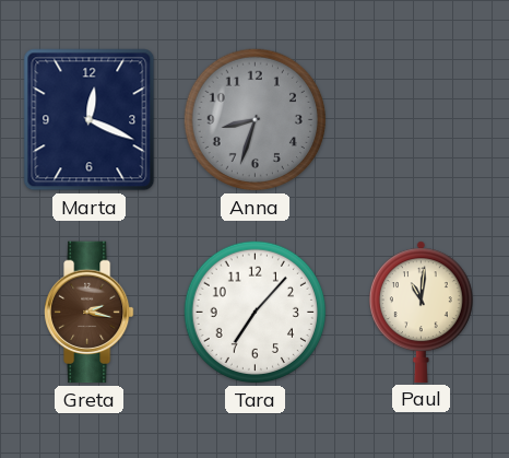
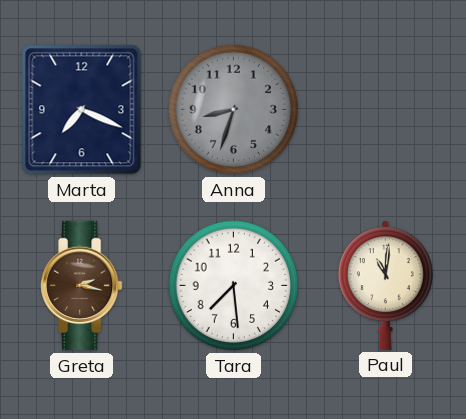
Marta: 12:19 -> 7:19
Tara: 7:07 -> 7:29
